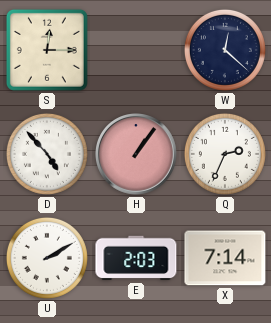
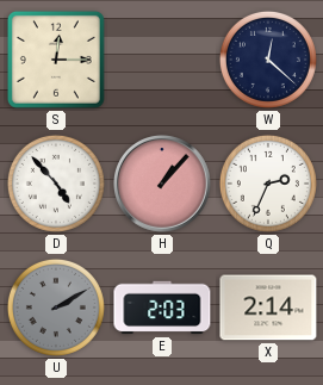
H: 1:06 -> 1:07
U dial: white -> grey
X: 7:14 -> 2:14
